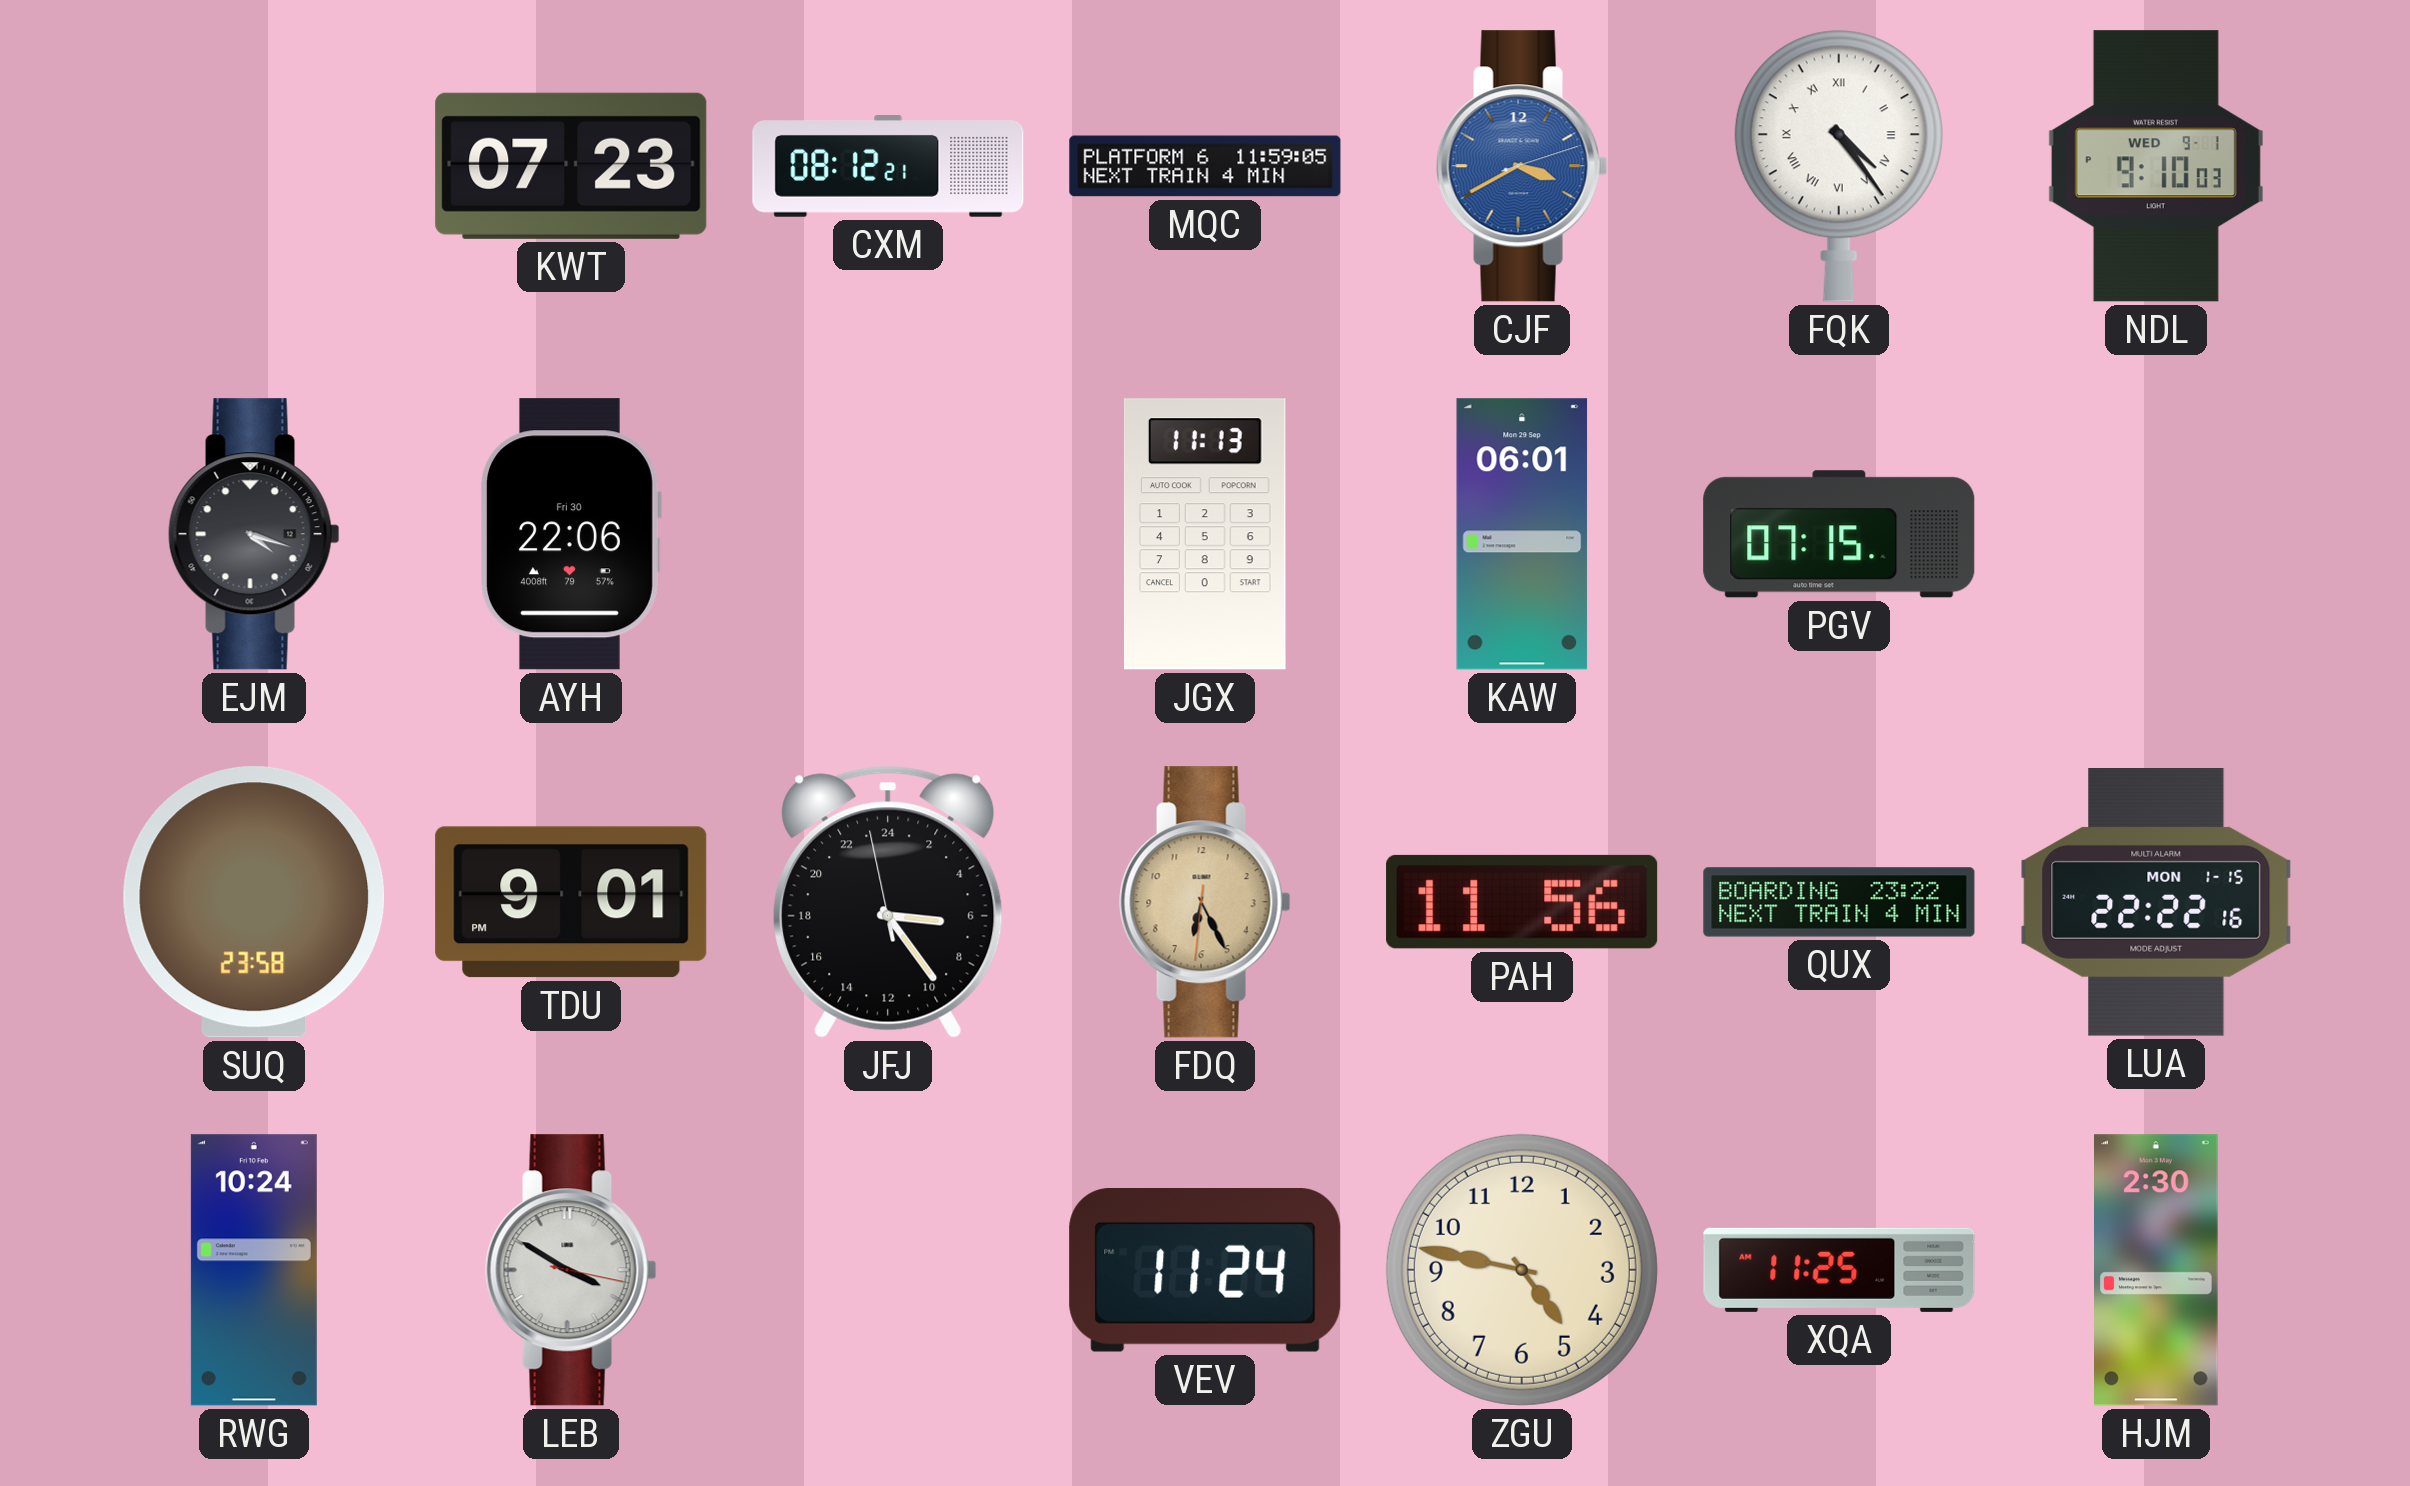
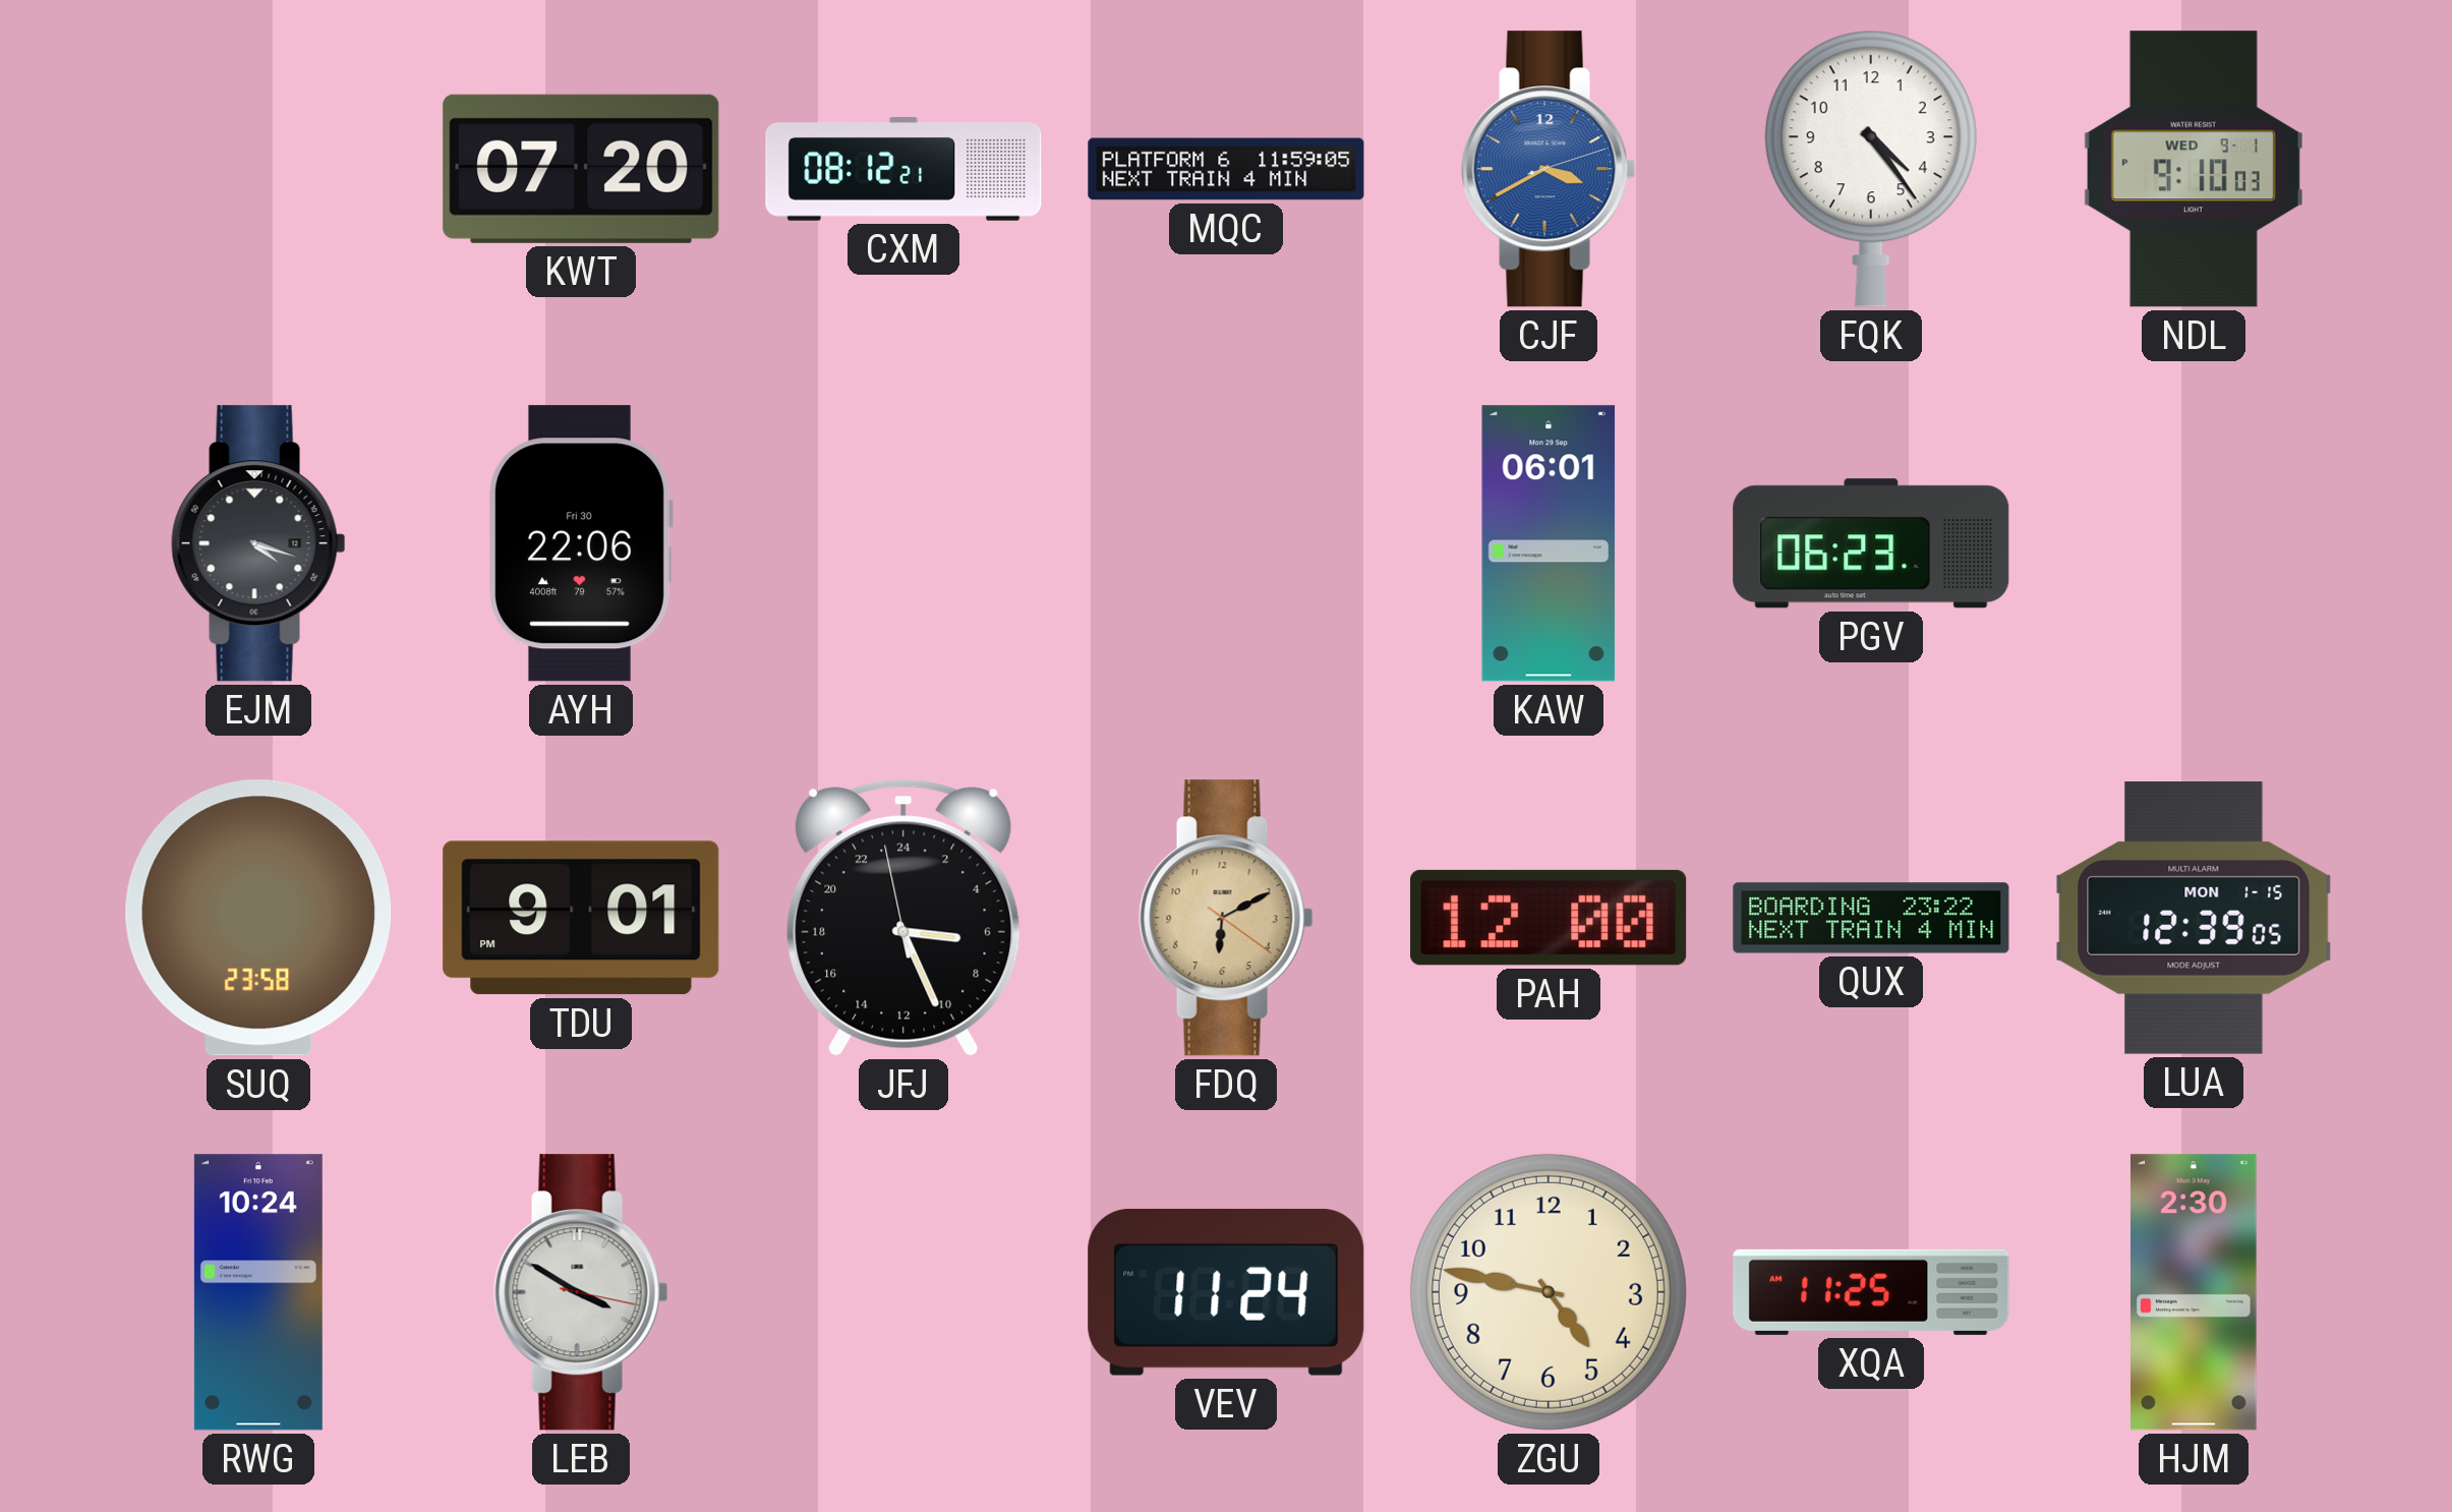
KWT: 07:23 -> 07:20
FQK numerals: Roman -> Arabic
JGX: 11:13 -> none
PGV: 07:15 -> 06:23
JFJ: 6:23 -> 6:25
FDQ: 6:25 -> 6:10
PAH: 11:56 -> 12:00
LUA: 22:22 -> 12:39
